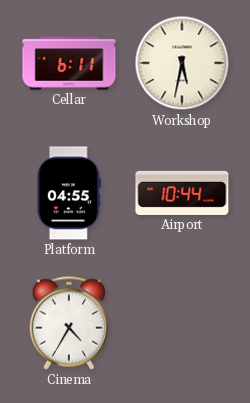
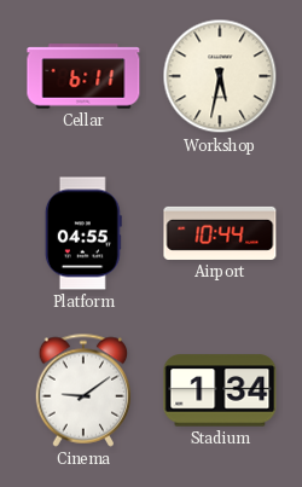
Cinema: 4:35 -> 9:09
Stadium: none -> 1:34
